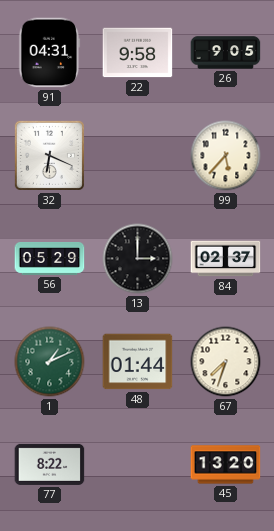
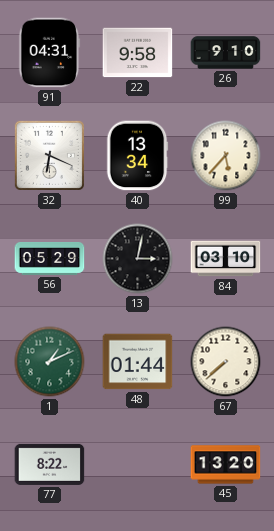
26: 9:05 -> 9:10
40: none -> 13:34
13: 3:00 -> 3:02
84: 02:37 -> 03:10
67: 7:33 -> 7:38
